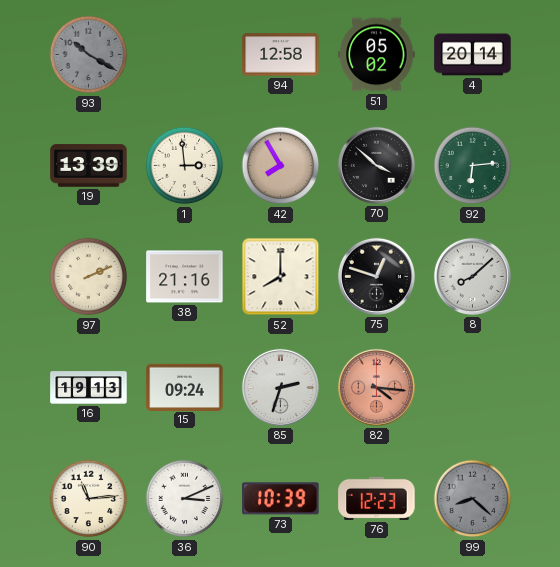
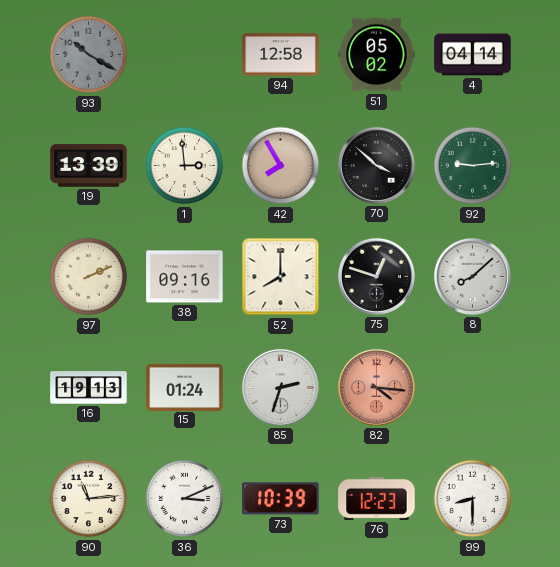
4: 20:14 -> 04:14
92: 6:14 -> 9:14
38: 21:16 -> 09:16
15: 09:24 -> 01:24
99: 8:22 -> 8:30
99 dial: grey -> white
